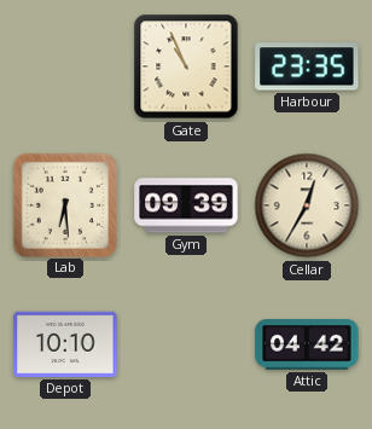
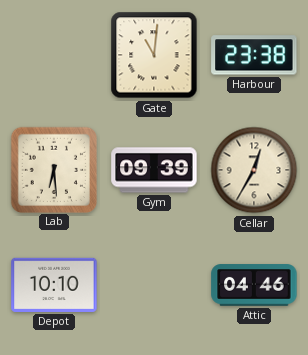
Gate: 10:56 -> 11:01
Harbour: 23:35 -> 23:38
Attic: 04:42 -> 04:46
